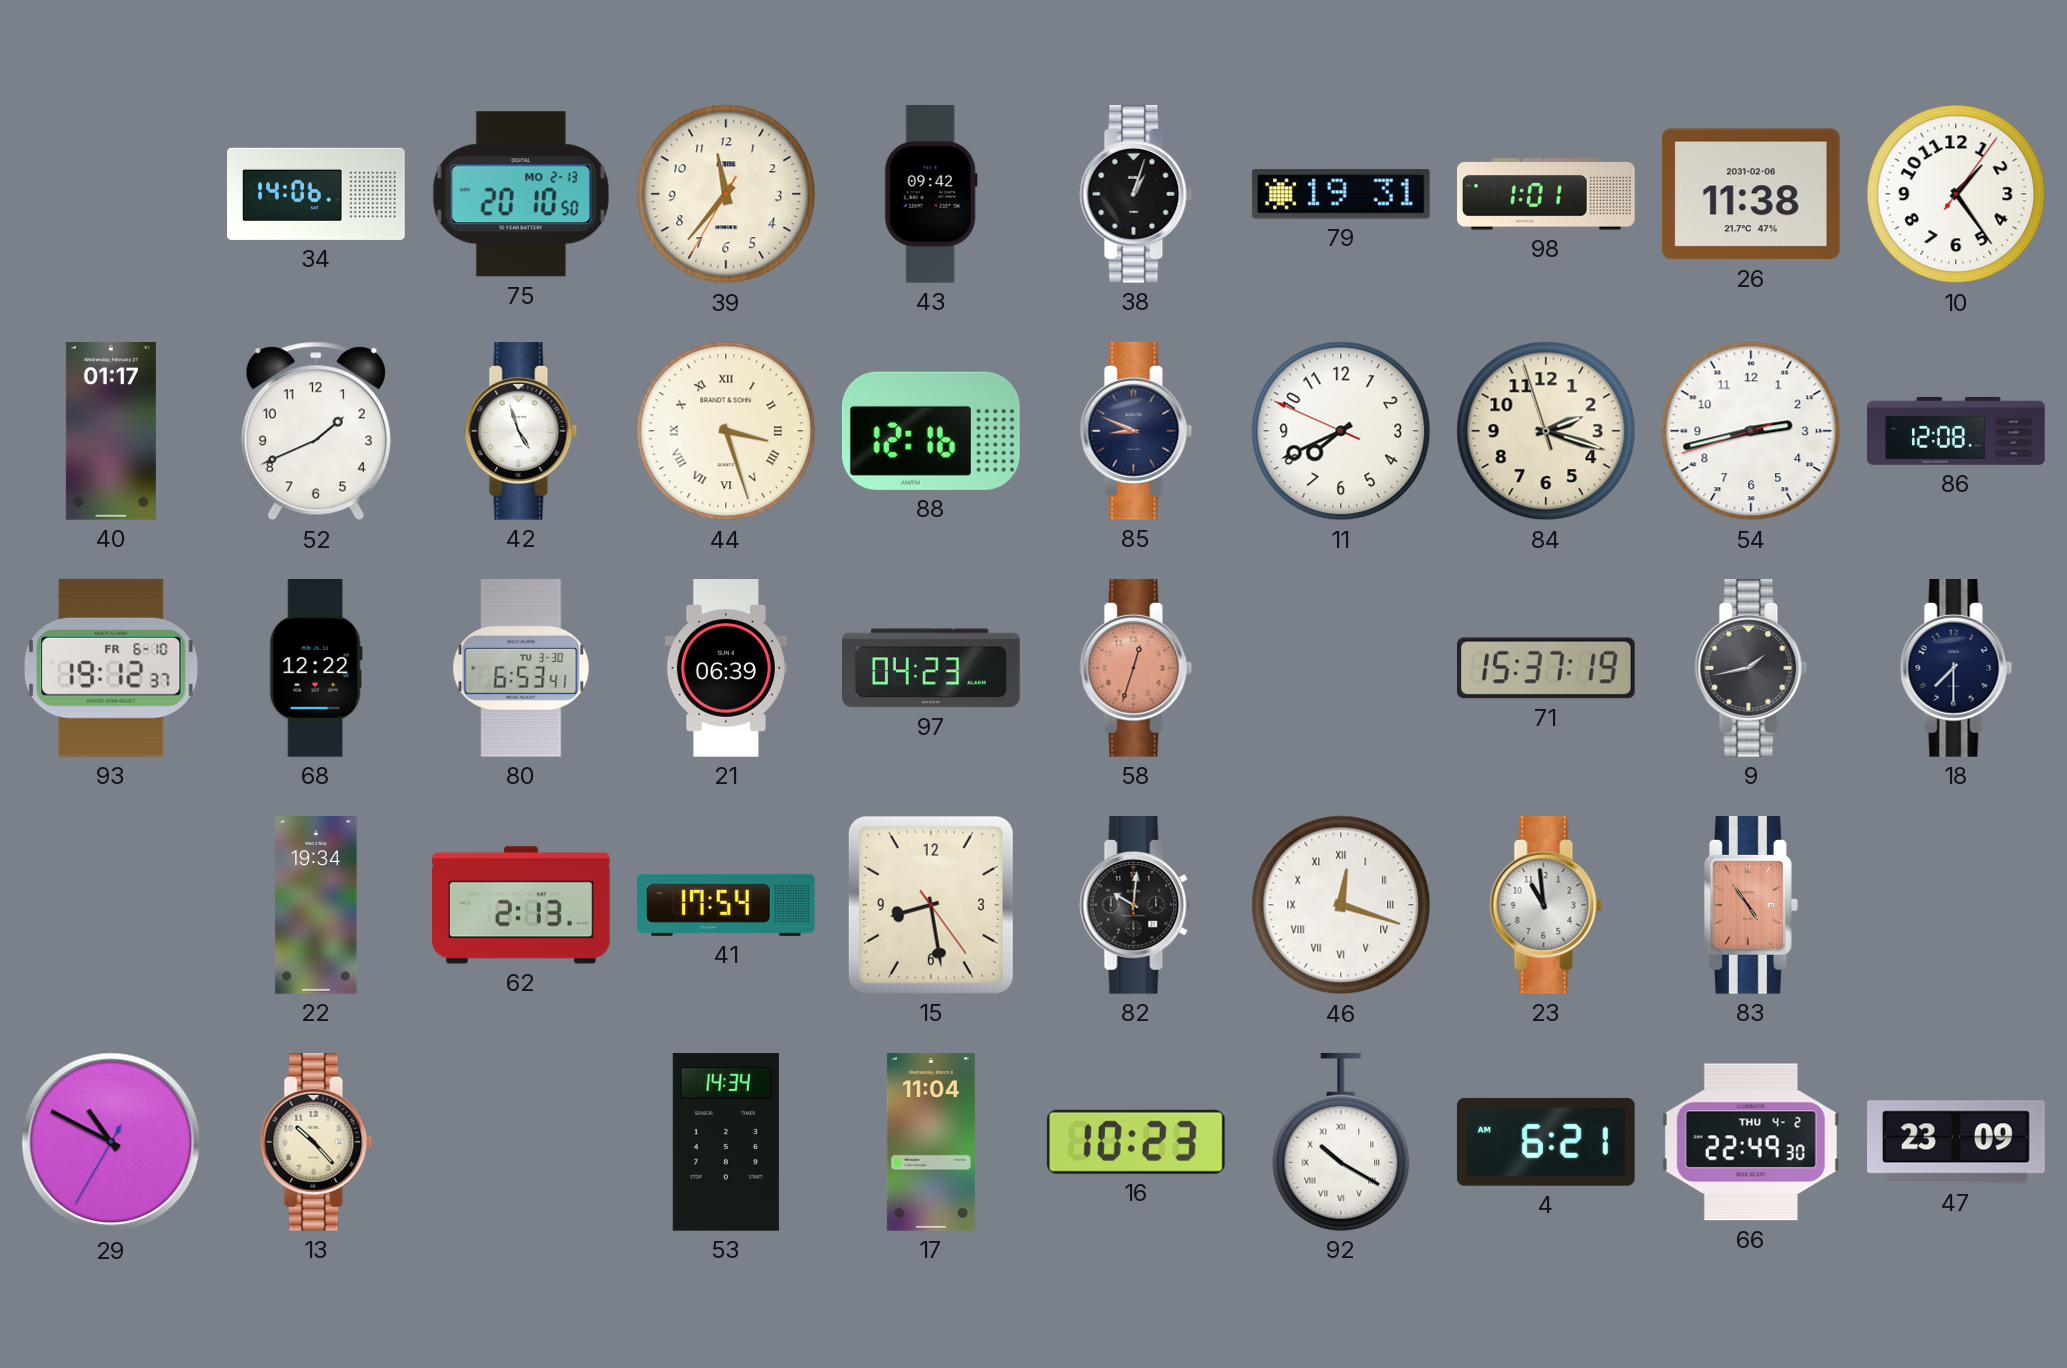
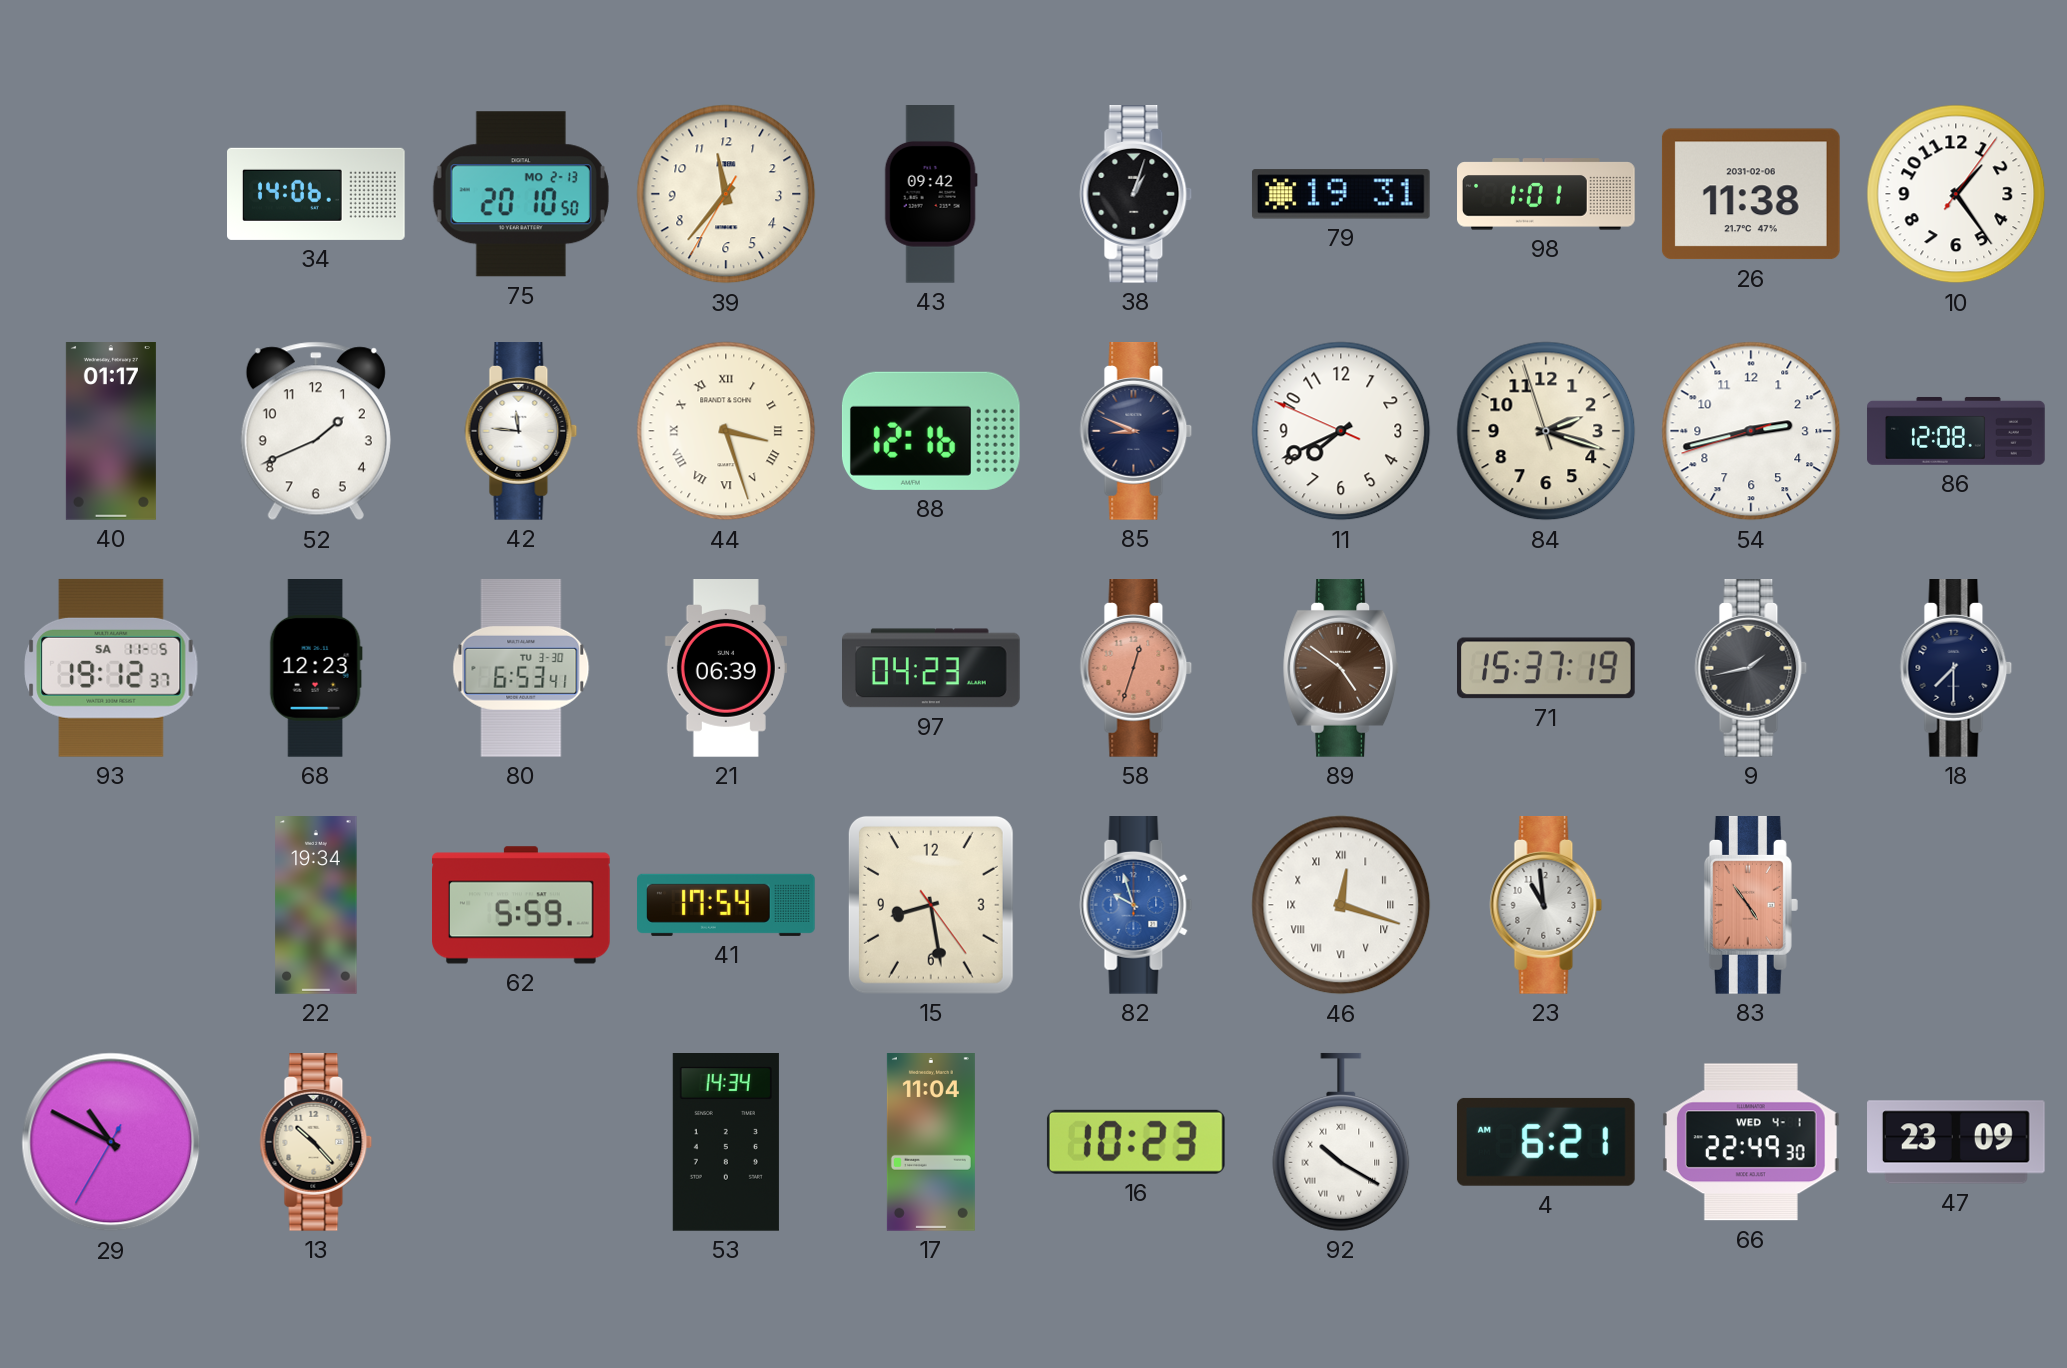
42: 4:57 -> 11:46
93 date: FR 6-10 -> SA 11-5
68: 12:22 -> 12:23
89: none -> 4:51
62: 2:13 -> 5:59
82: 10:01 -> 9:57
82 dial: black -> blue
66 date: THU 4-2 -> WED 4-1
